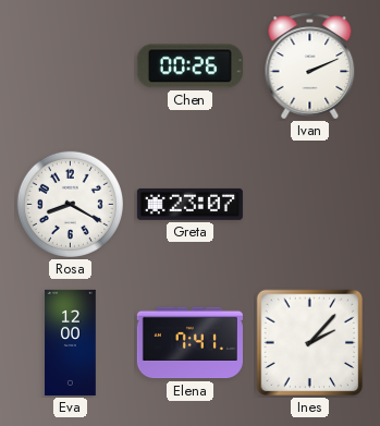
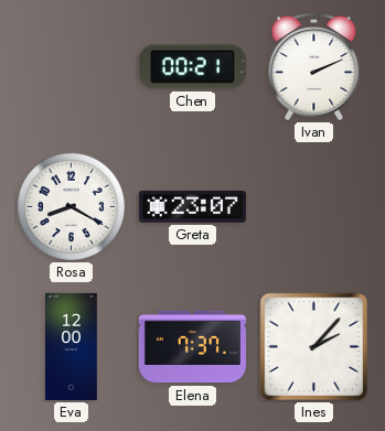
Chen: 00:26 -> 00:21
Elena: 7:41 -> 7:37
